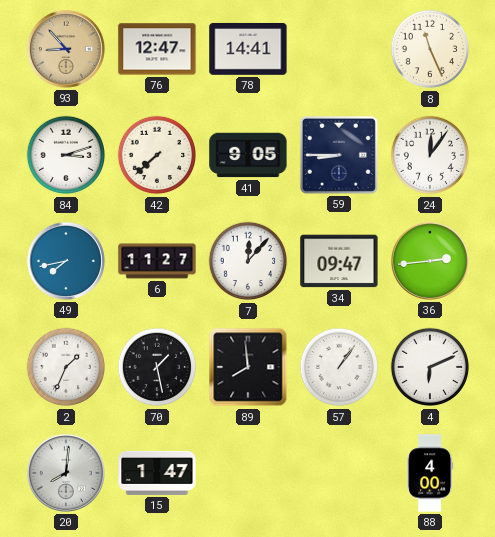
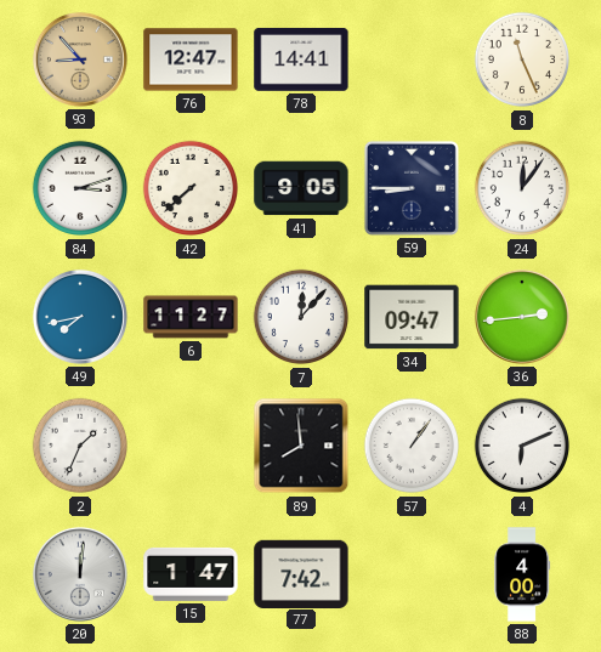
70: 1:28 -> none
20: 8:01 -> 12:01
77: none -> 7:42
